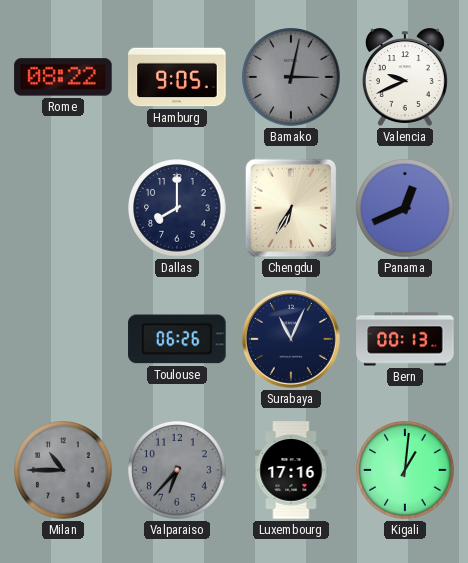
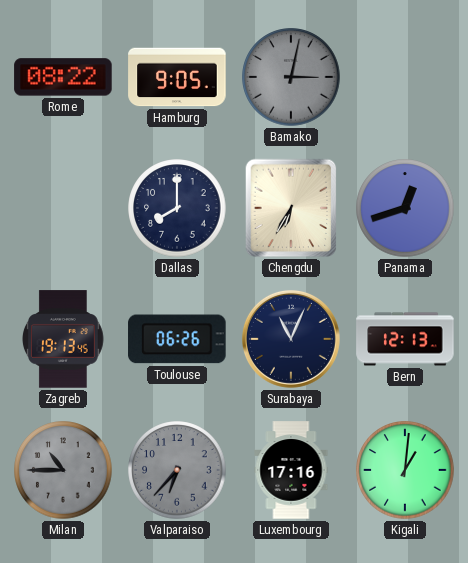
Valencia: 9:41 -> none
Panama: 12:41 -> 12:42
Zagreb: none -> 19:13
Bern: 00:13 -> 12:13
